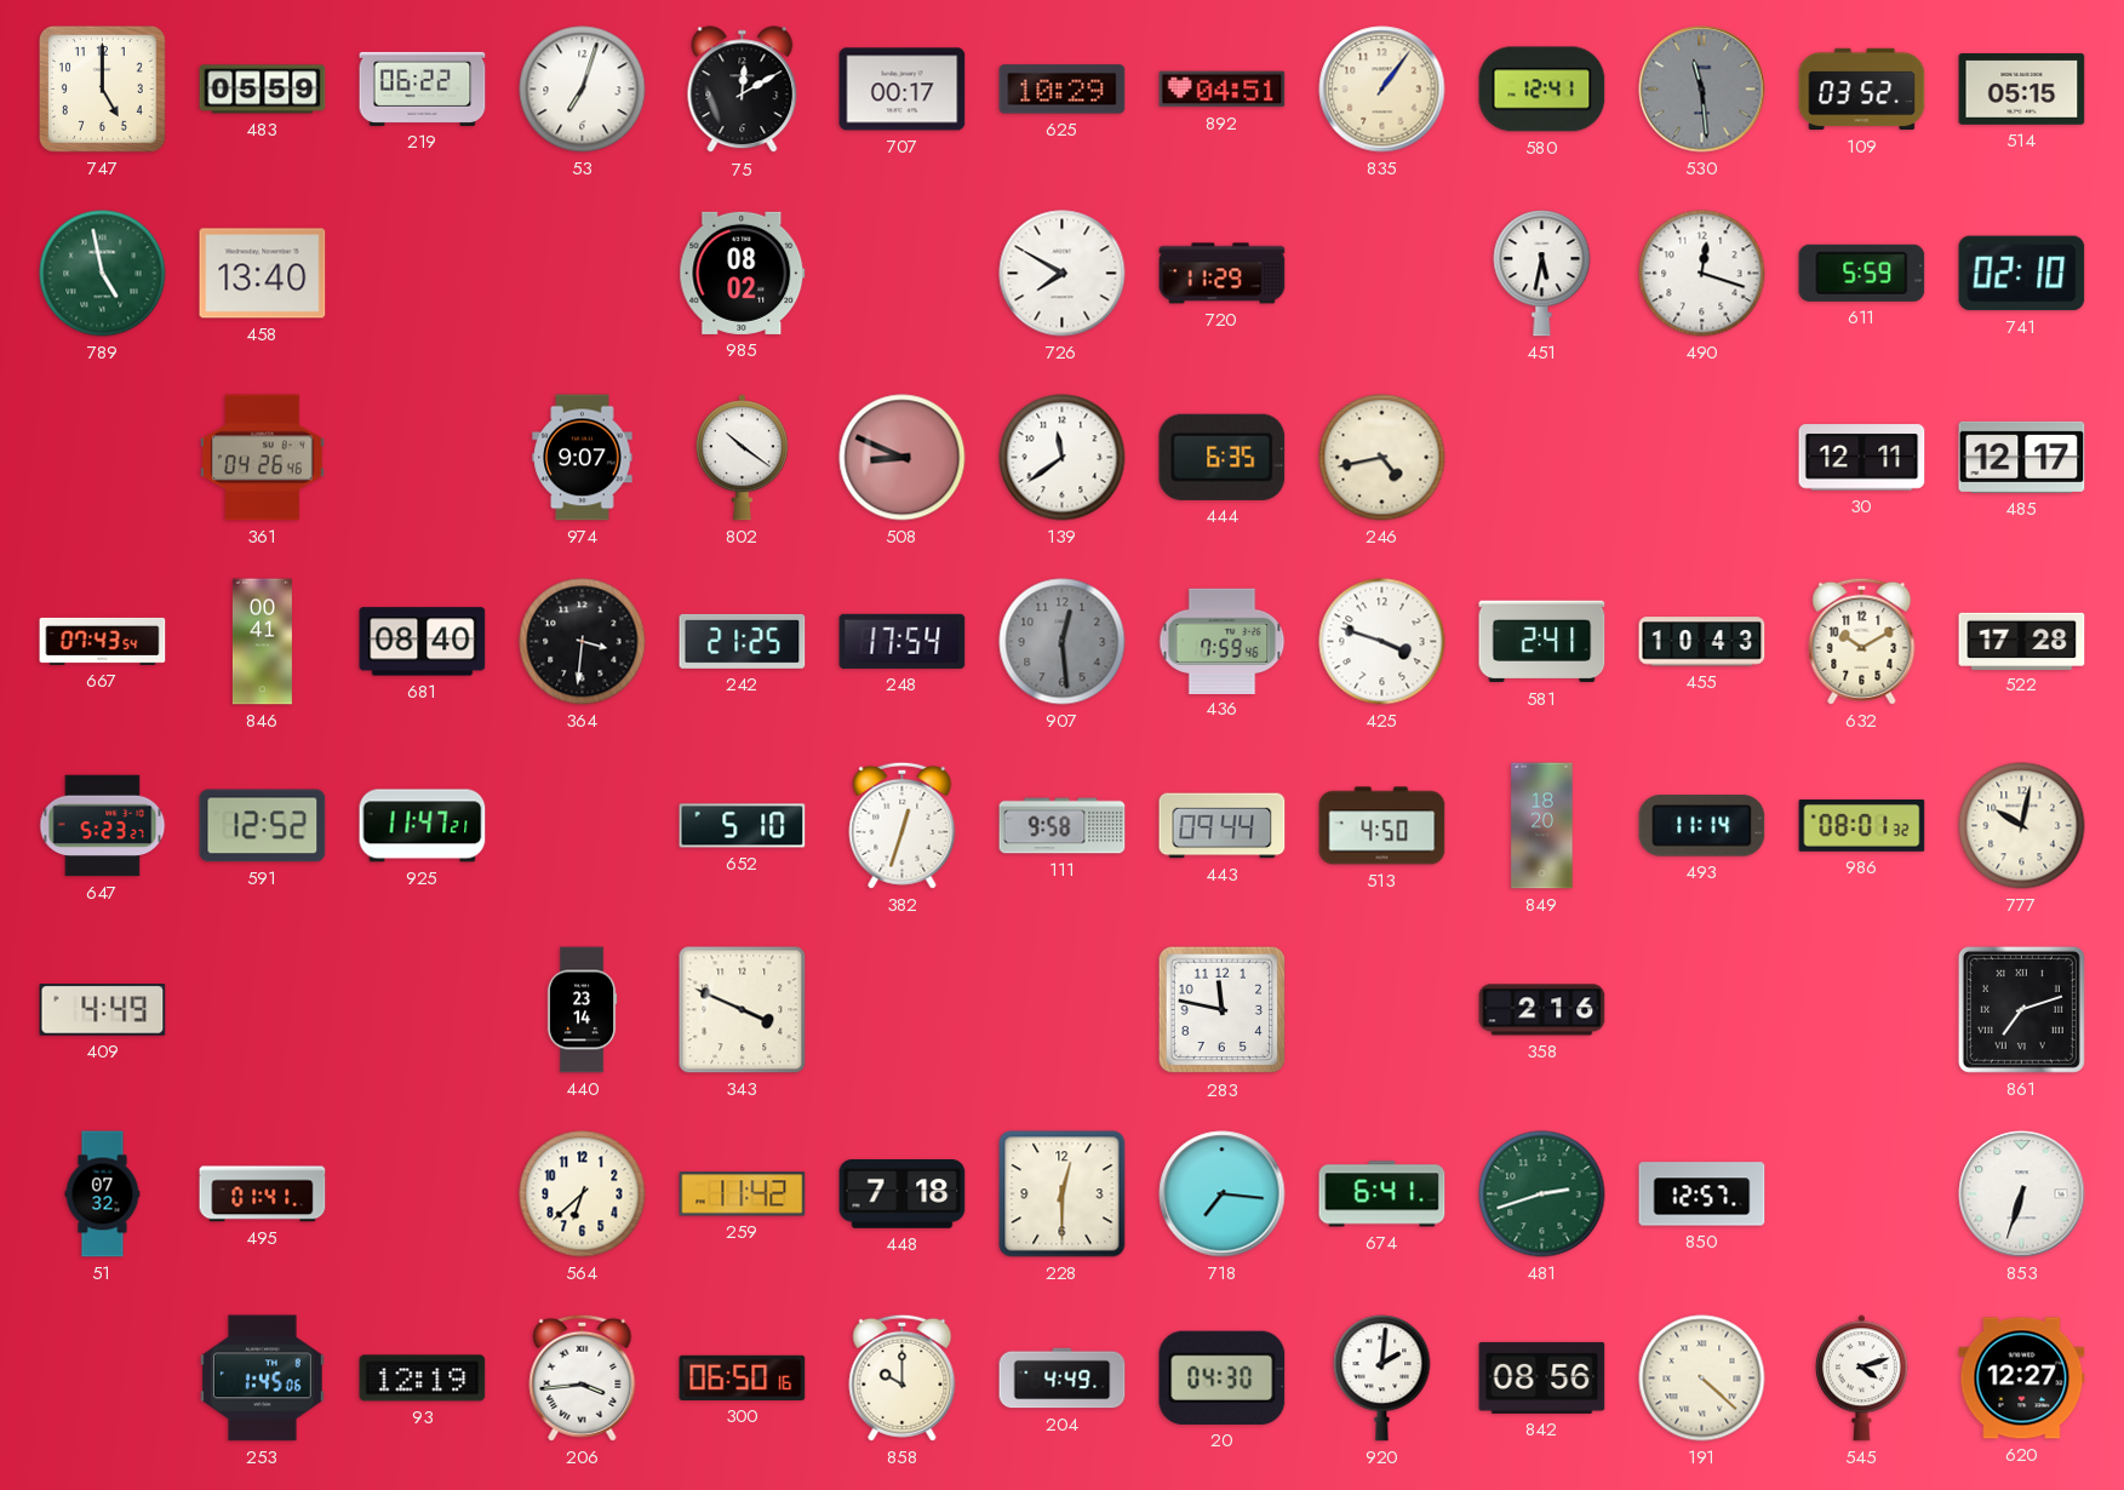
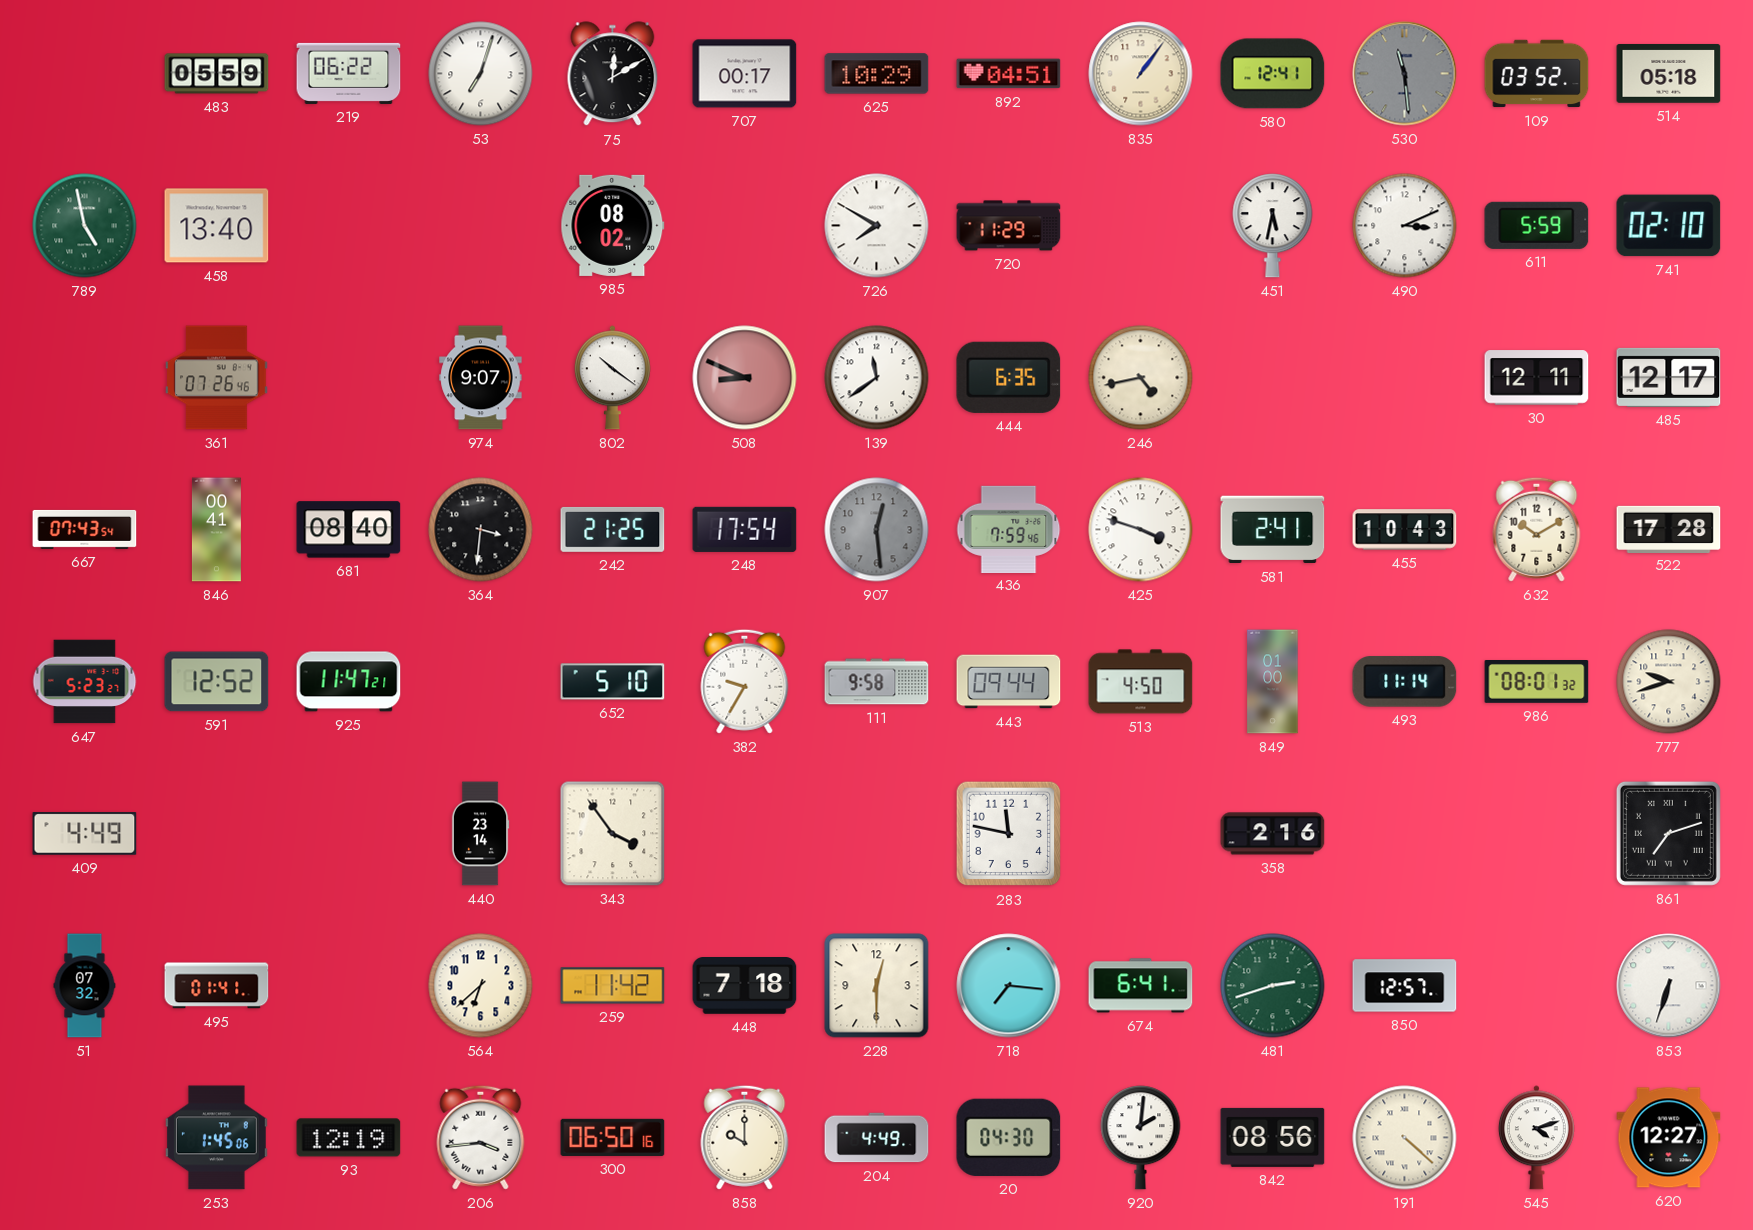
747: 5:00 -> none
514: 05:15 -> 05:18
490: 12:18 -> 3:11
361: 04:26 -> 07:26
382: 12:33 -> 9:35
849: 18:20 -> 01:00
777: 10:02 -> 9:42
343: 3:49 -> 3:54
